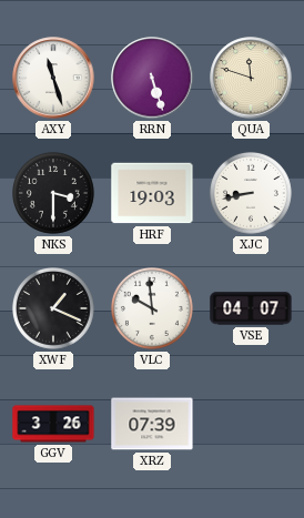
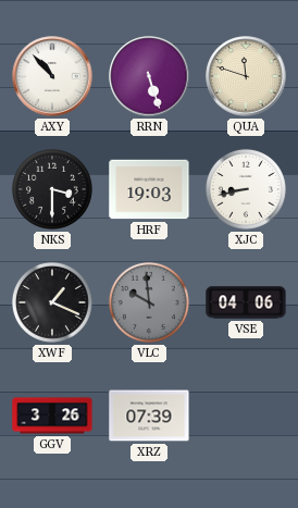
AXY: 11:27 -> 10:53
VLC dial: white -> grey
VSE: 04:07 -> 04:06
